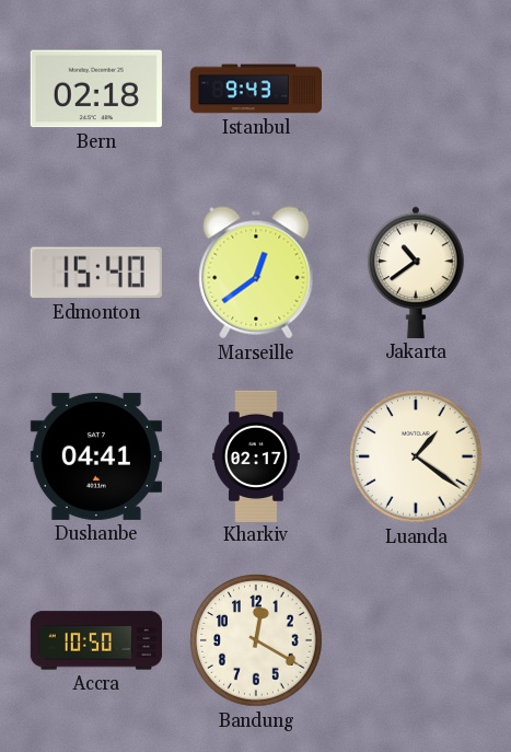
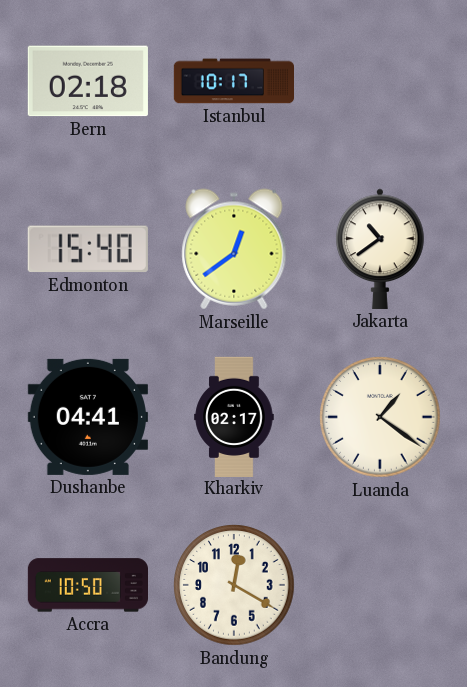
Istanbul: 9:43 -> 10:17
